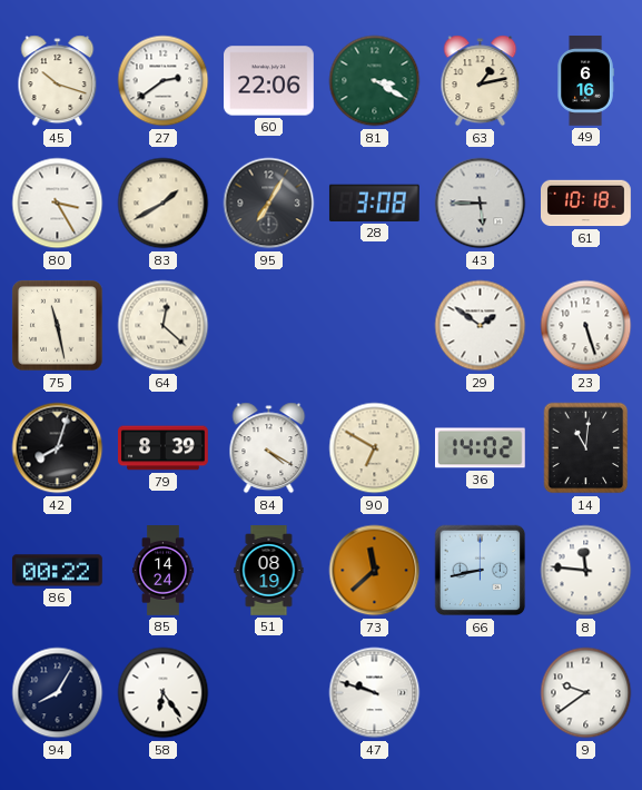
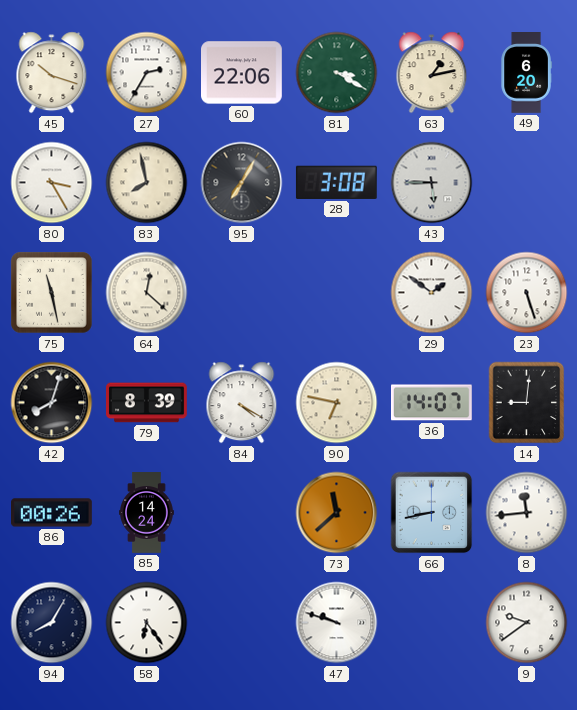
27: 2:39 -> 2:35
49: 6:16 -> 6:20
83: 1:40 -> 7:58
61: 10:18 -> none
90: 6:50 -> 6:47
36: 14:02 -> 14:07
14: 11:01 -> 9:01
86: 00:22 -> 00:26
51: 08:19 -> none
8: 11:46 -> 11:44
